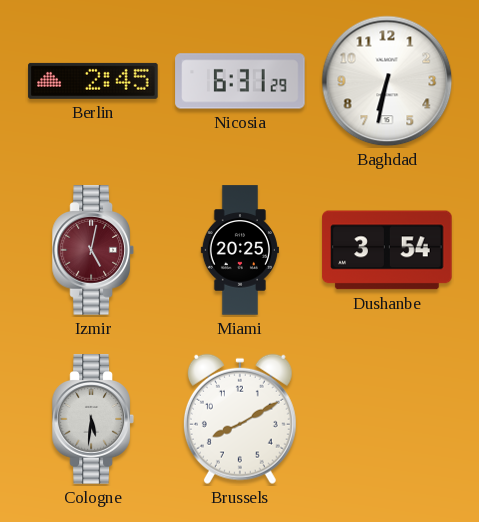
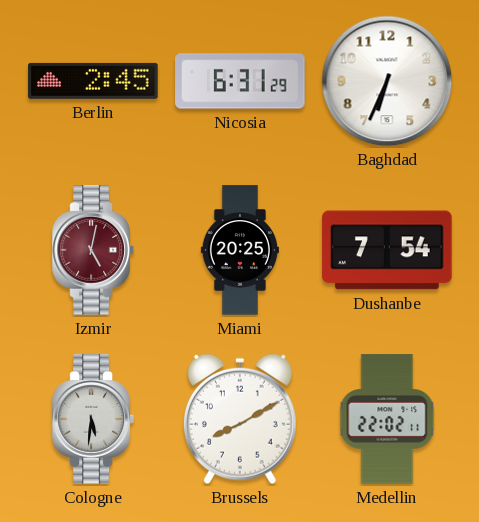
Baghdad: 6:32 -> 6:34
Dushanbe: 3:54 -> 7:54
Medellin: none -> 22:02
